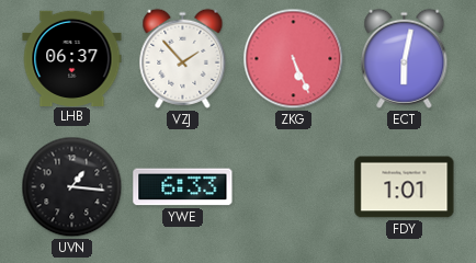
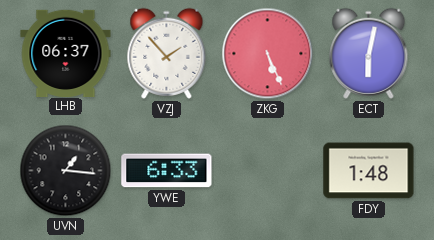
FDY: 1:01 -> 1:48
